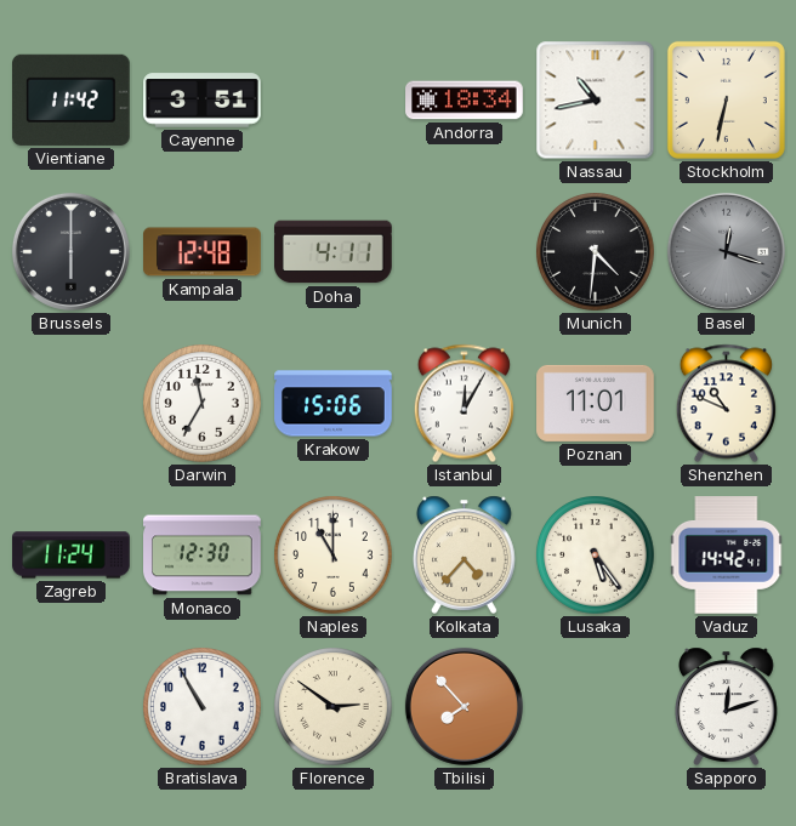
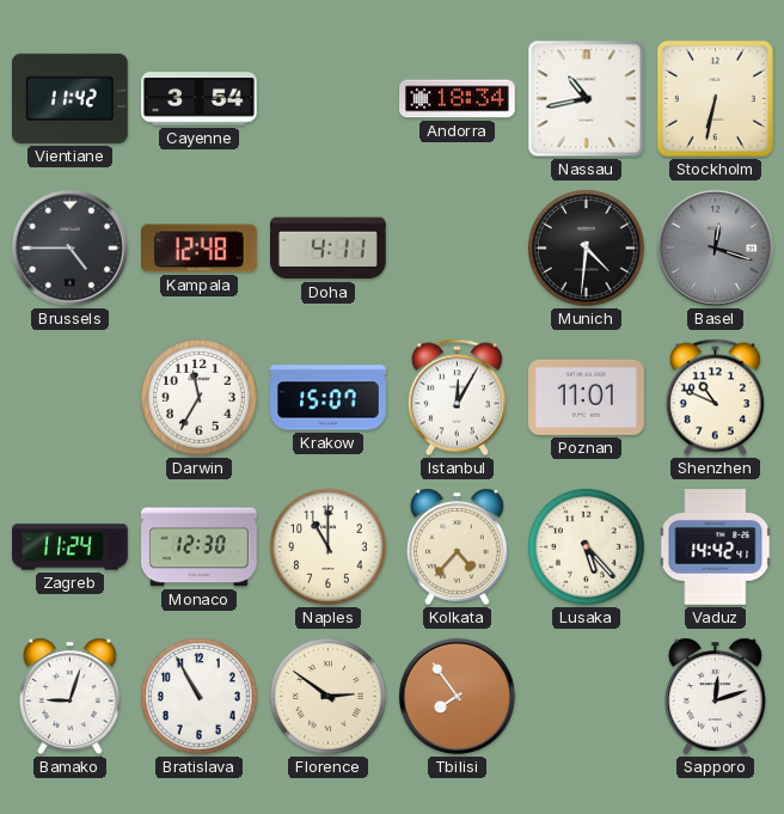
Cayenne: 3:51 -> 3:54
Brussels: 6:00 -> 4:45
Krakow: 15:06 -> 15:07
Lusaka: 5:24 -> 5:23
Bamako: none -> 9:03
Tbilisi: 7:53 -> 7:54
